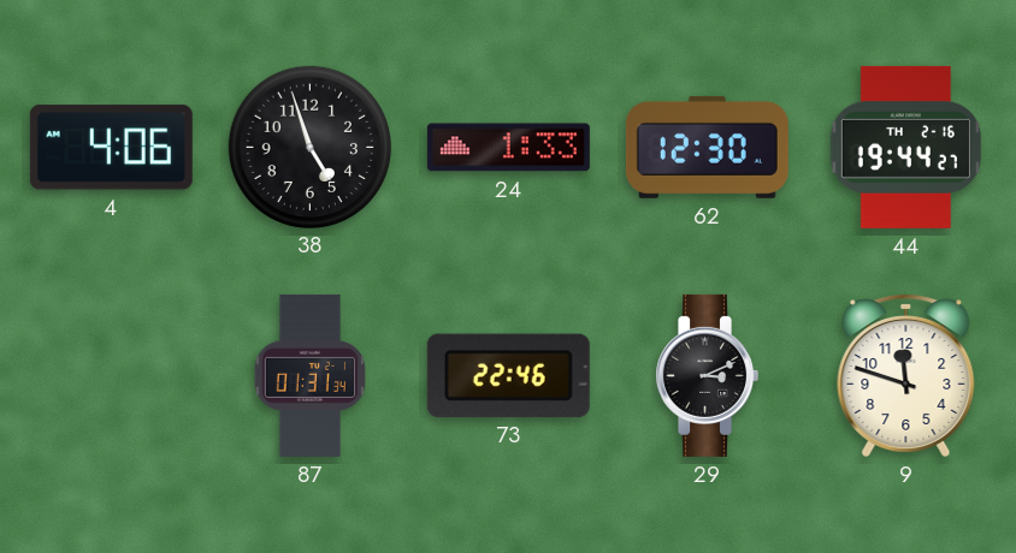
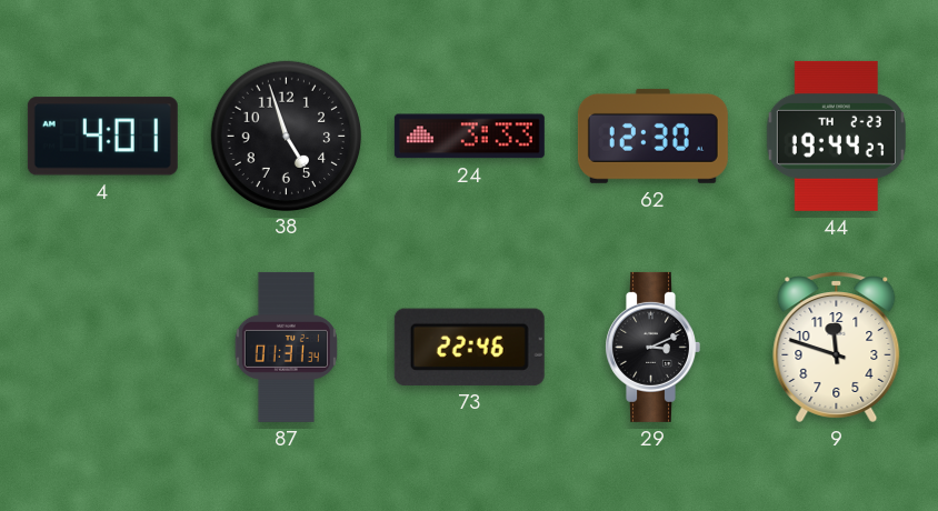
4: 4:06 -> 4:01
24: 1:33 -> 3:33
44 date: TH 2-16 -> TH 2-23
